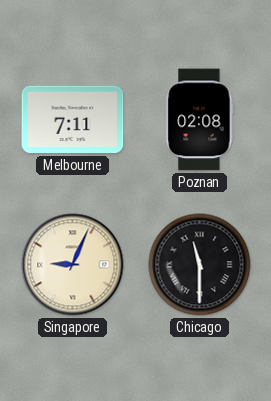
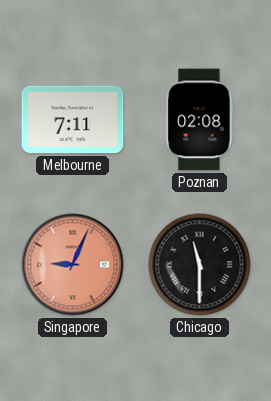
Singapore dial: cream -> salmon
